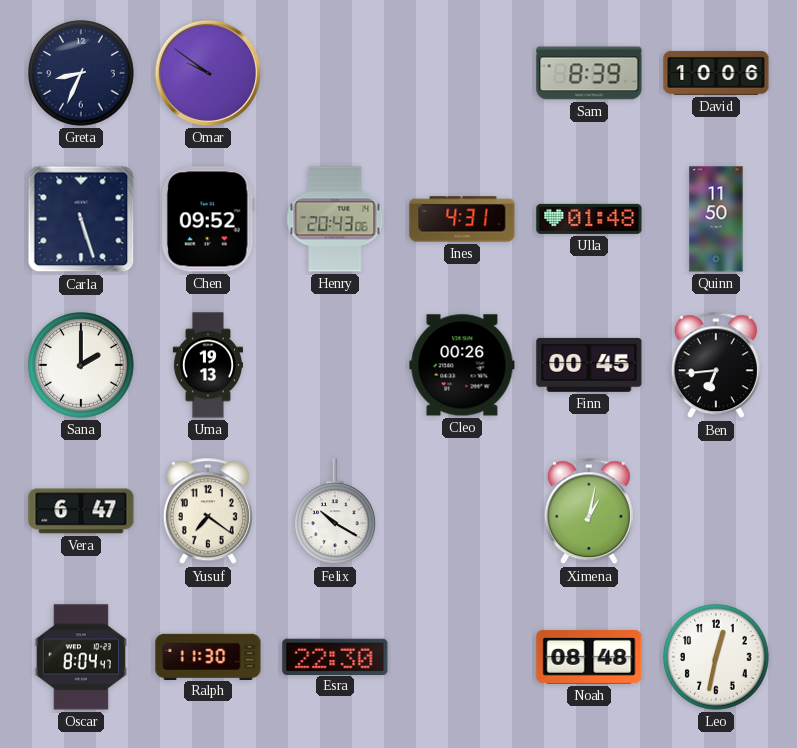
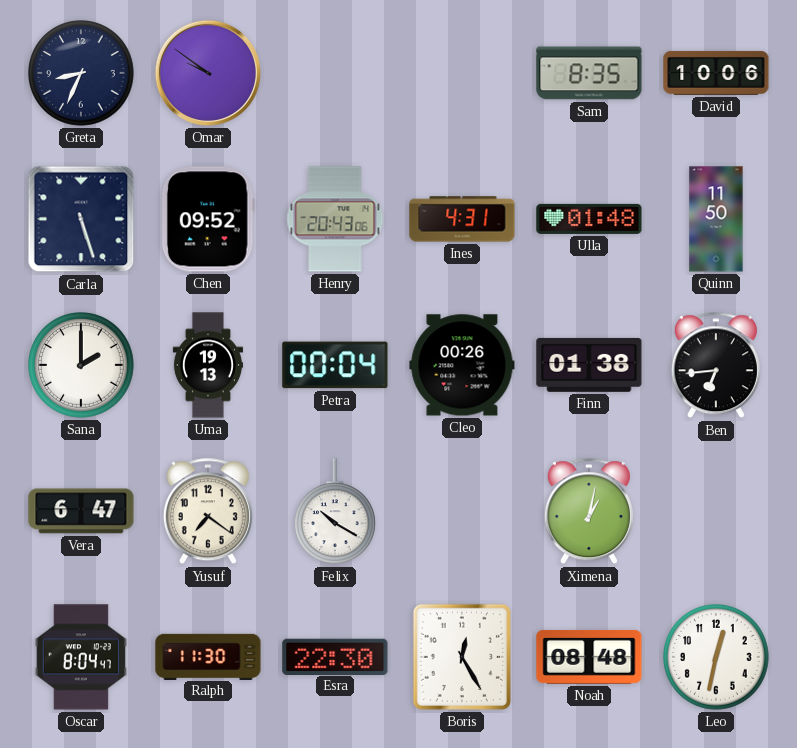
Sam: 8:39 -> 8:35
Petra: none -> 00:04
Finn: 00:45 -> 01:38
Boris: none -> 12:25
